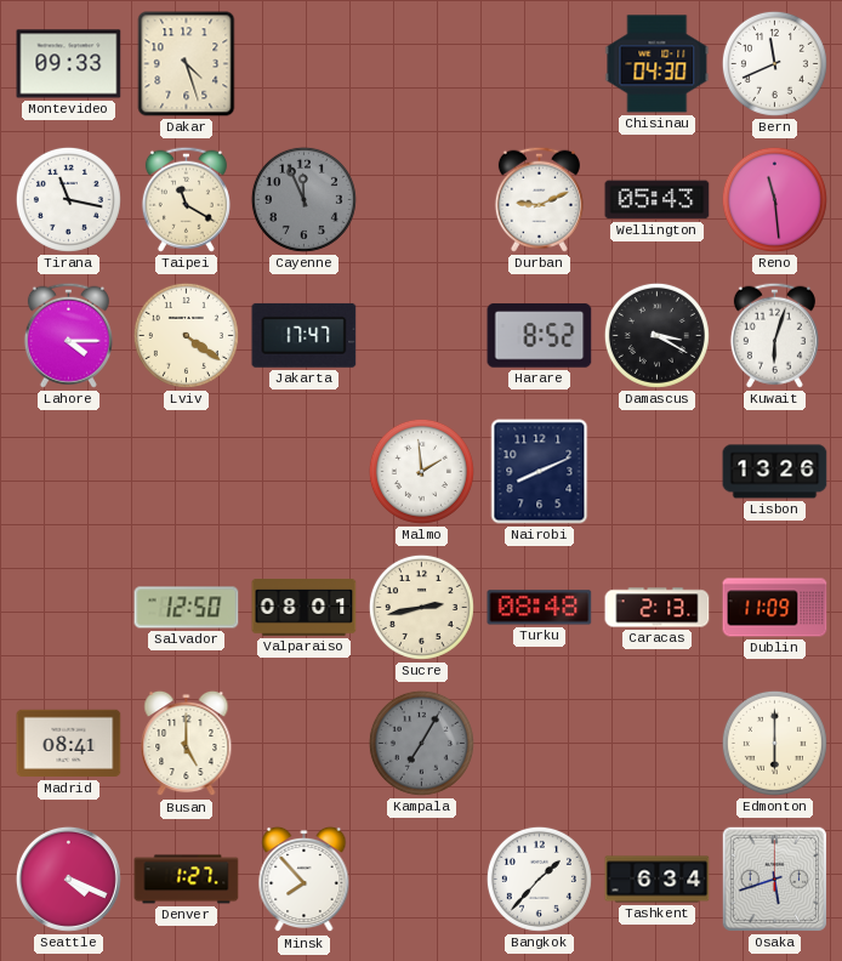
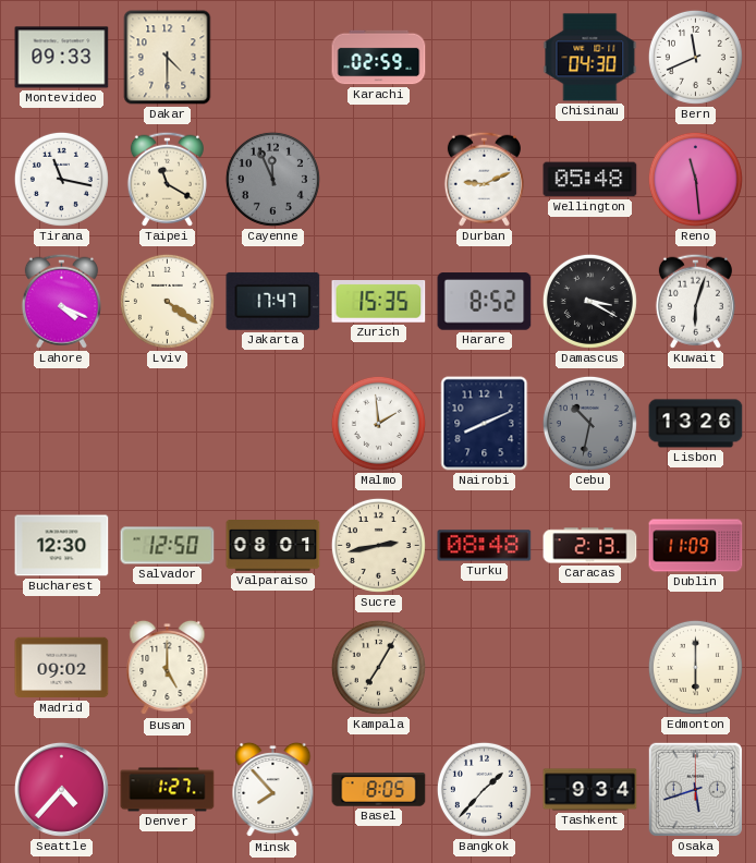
Dakar: 4:27 -> 4:30
Karachi: none -> 02:59
Wellington: 05:43 -> 05:48
Lahore: 4:15 -> 4:19
Zurich: none -> 15:35
Cebu: none -> 10:32
Bucharest: none -> 12:30
Madrid: 08:41 -> 09:02
Kampala dial: grey -> cream
Seattle: 4:19 -> 4:37
Basel: none -> 8:05
Tashkent: 6:34 -> 9:34
